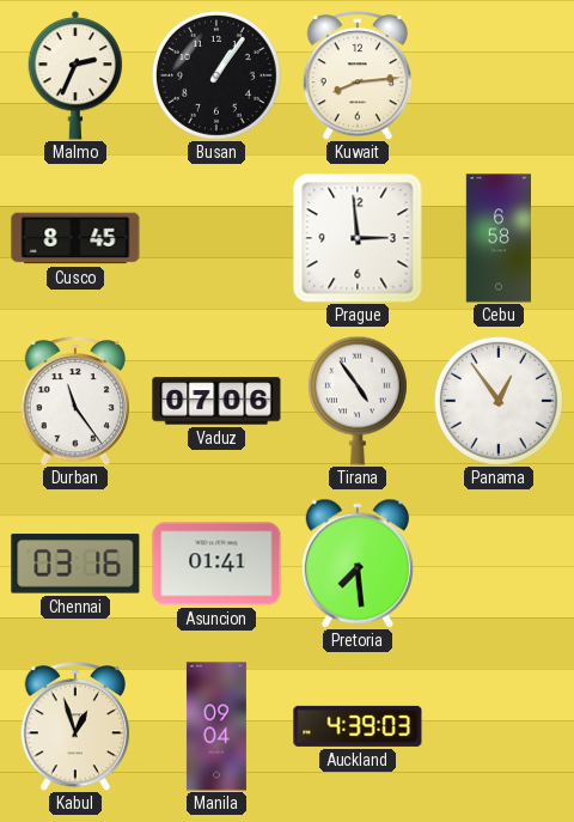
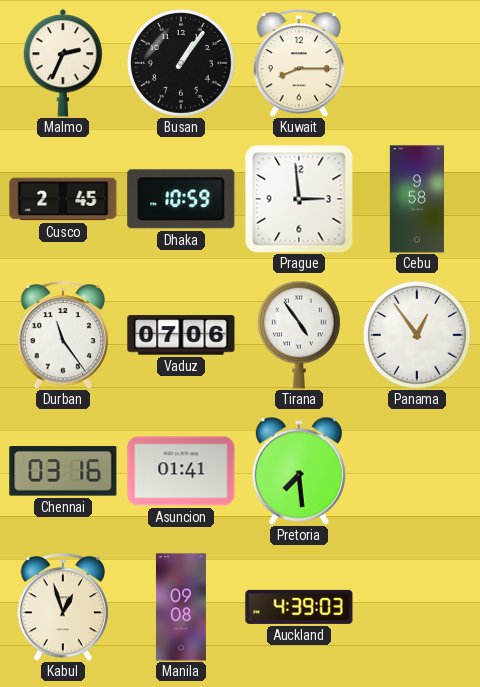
Kuwait: 8:14 -> 8:15
Cusco: 8:45 -> 2:45
Dhaka: none -> 10:59
Cebu: 6:58 -> 9:58
Manila: 09:04 -> 09:08
